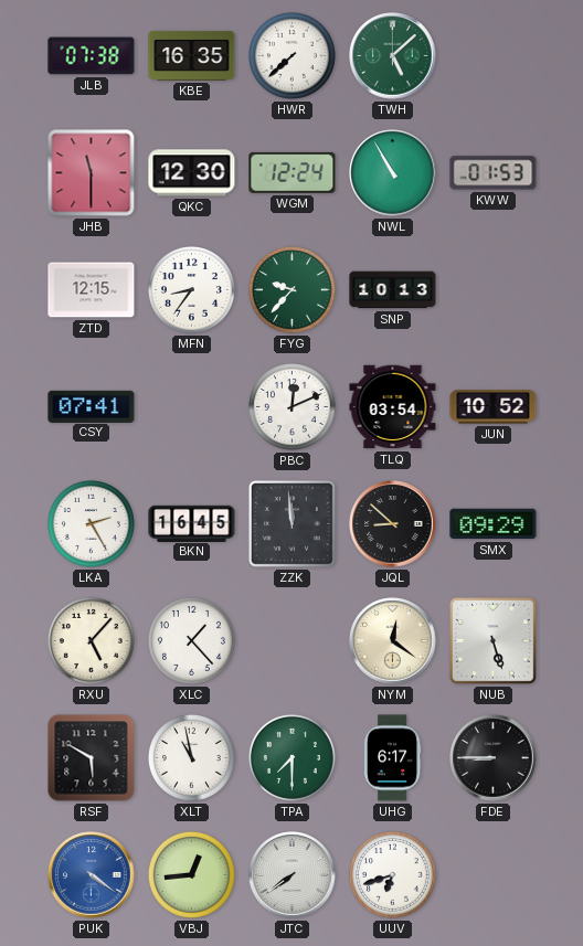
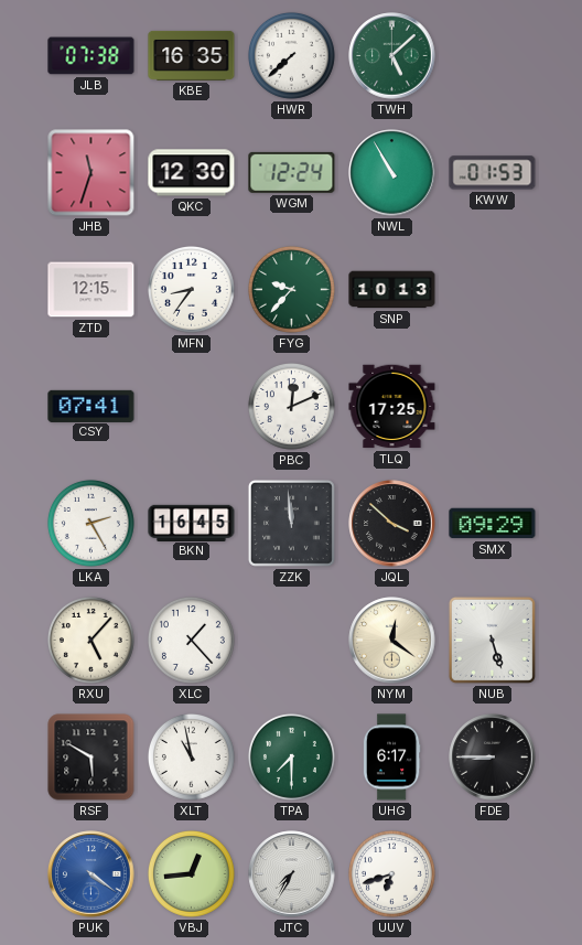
JHB: 11:30 -> 11:33
TLQ: 03:54 -> 17:25
JUN: 10:52 -> none
JQL: 8:52 -> 3:52
JTC: 7:39 -> 7:35
